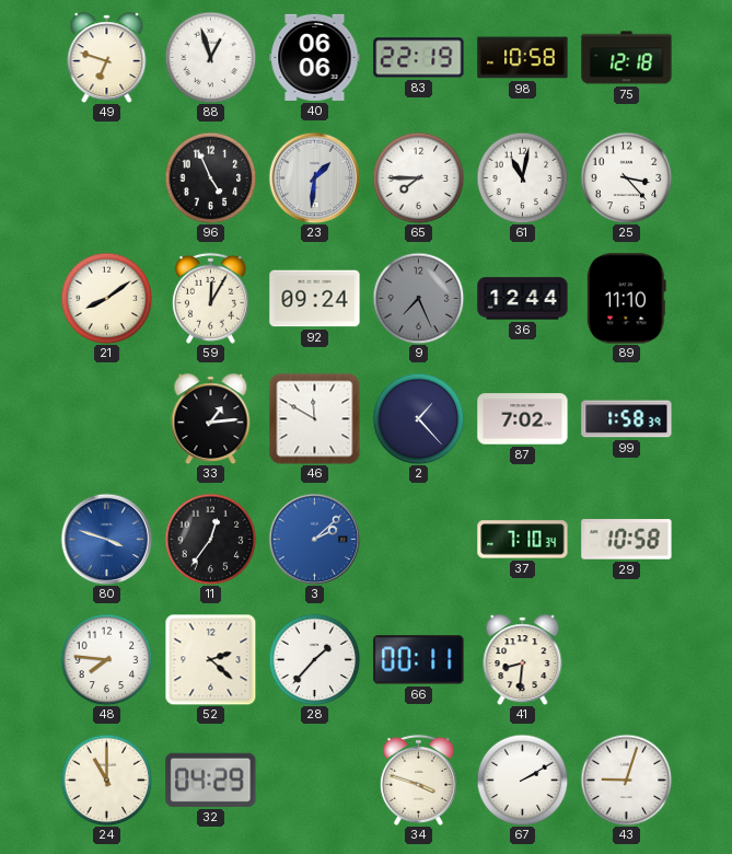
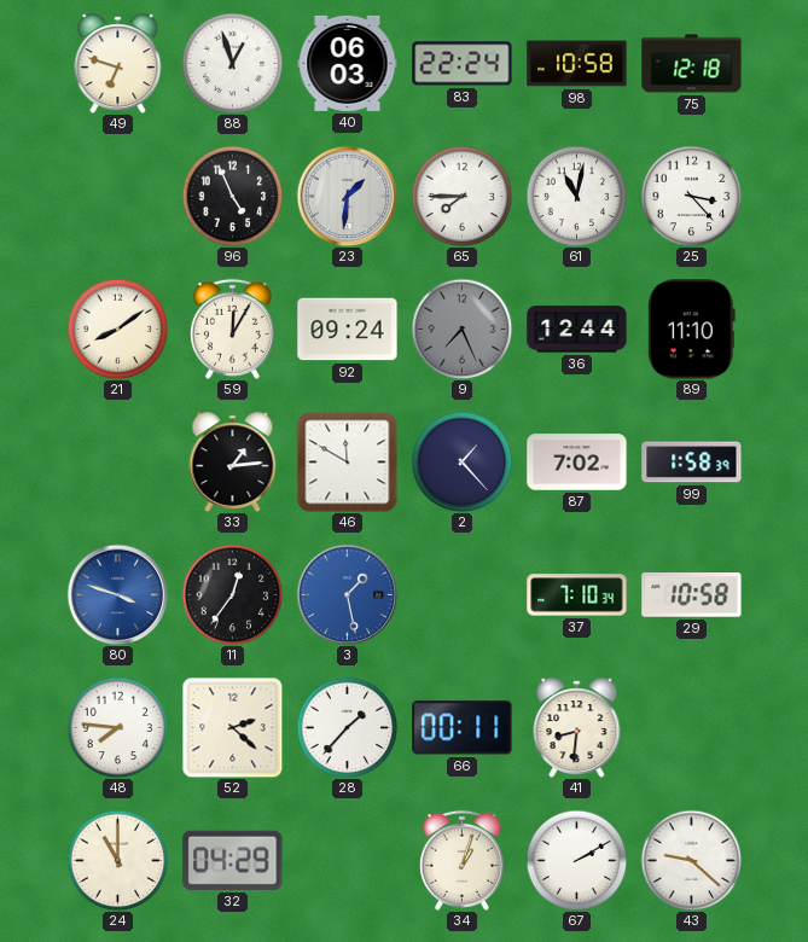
40: 06:06 -> 06:03
83: 22:19 -> 22:24
3: 2:08 -> 1:28
34: 3:48 -> 1:03
43: 9:03 -> 9:22
